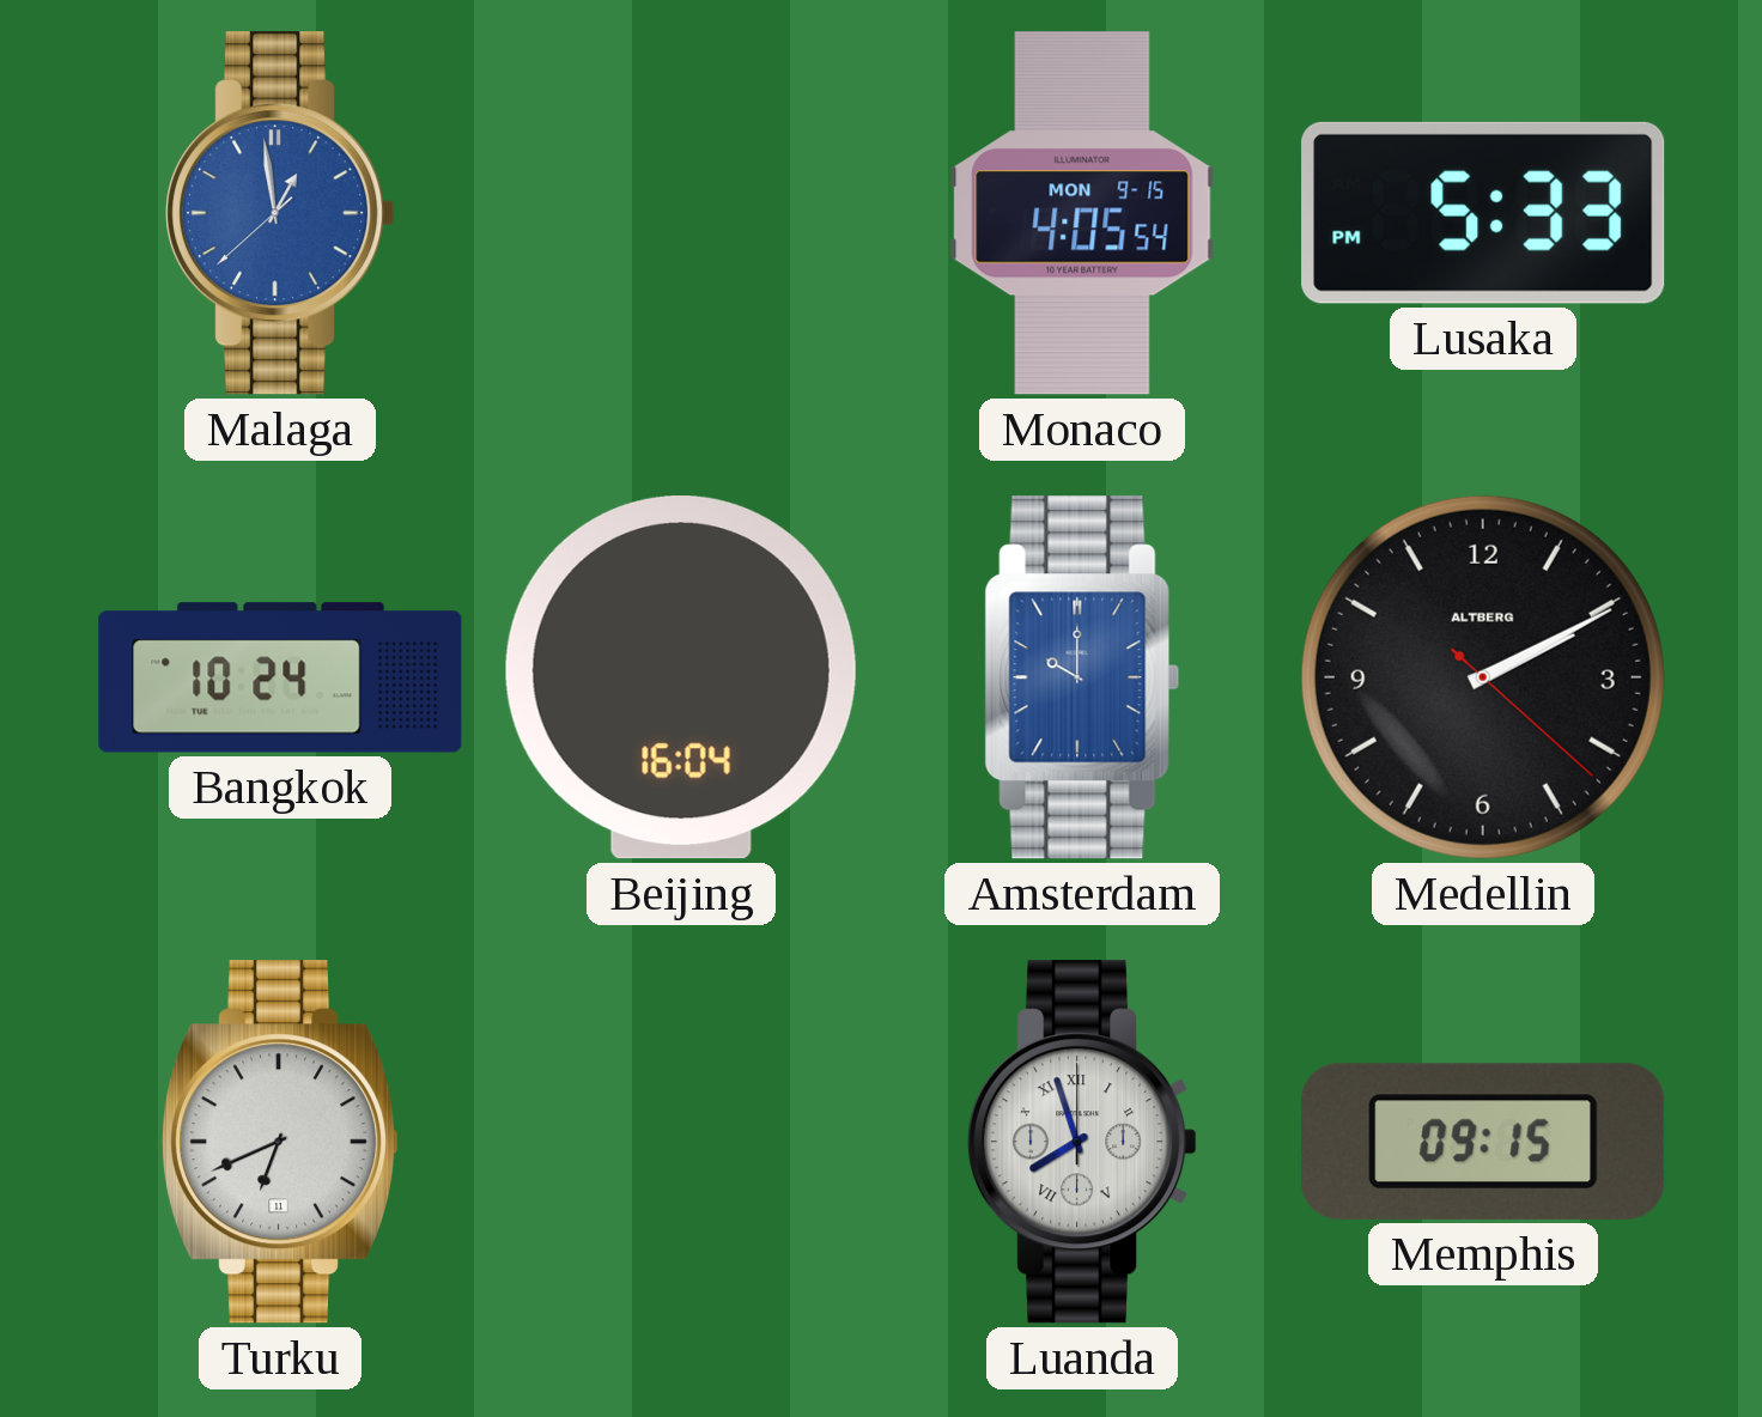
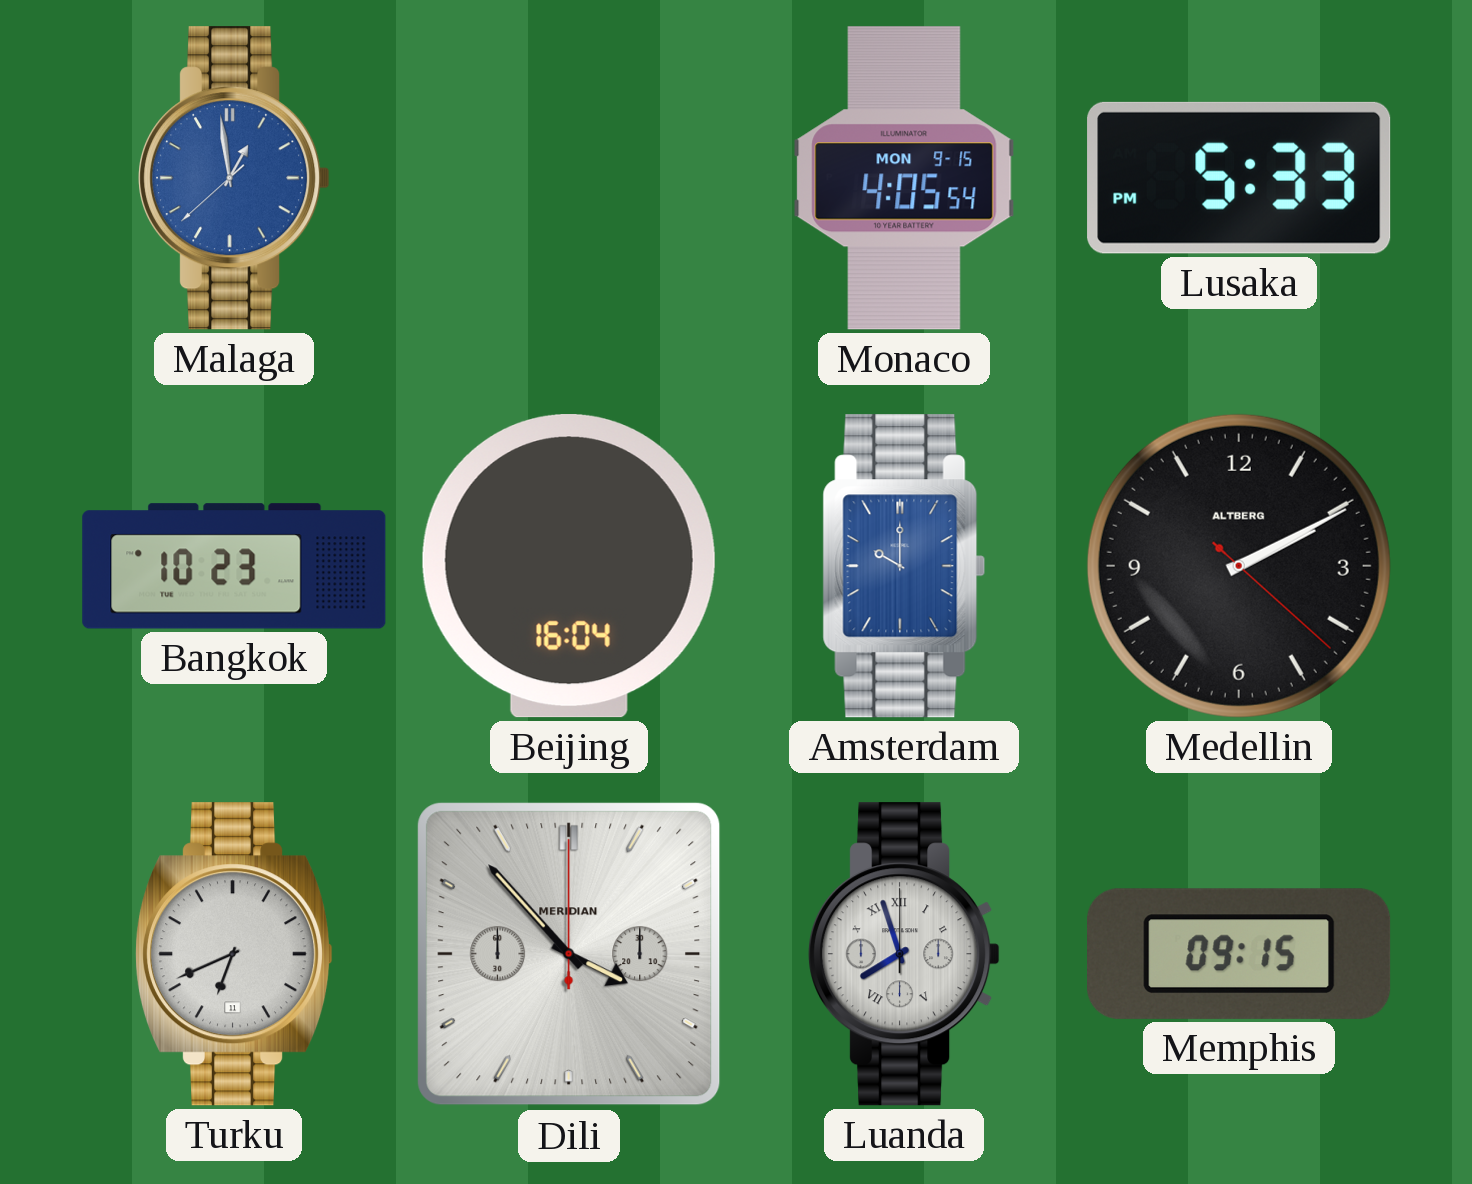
Bangkok: 10:24 -> 10:23
Dili: none -> 3:53
